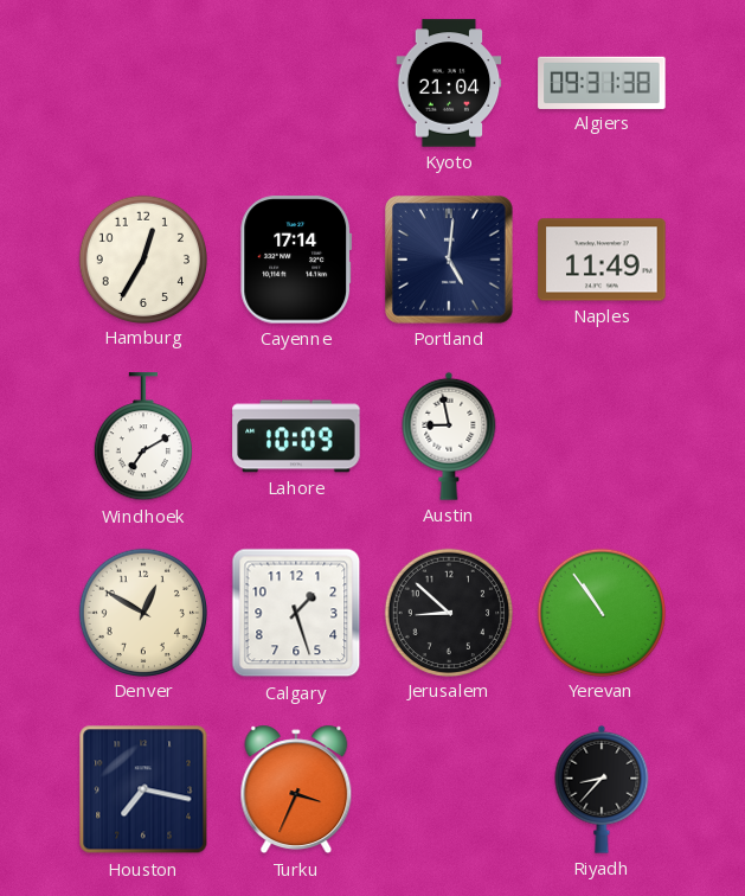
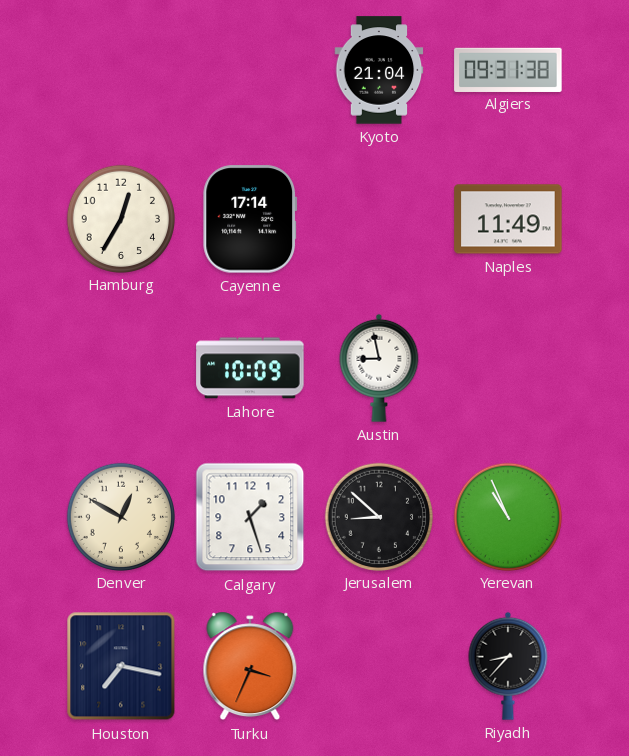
Portland: 5:01 -> none
Windhoek: 7:10 -> none
Yerevan: 10:54 -> 10:56
